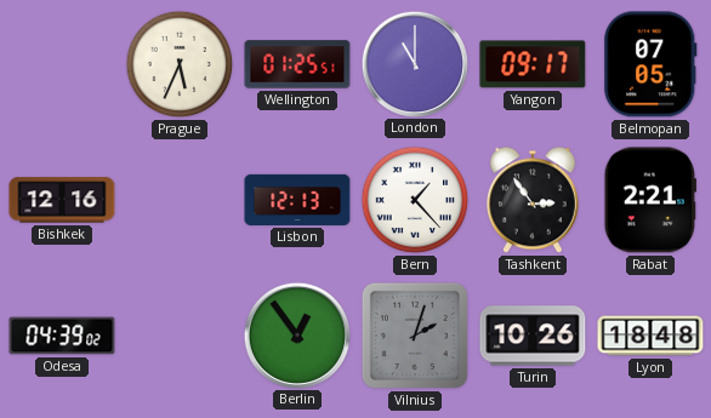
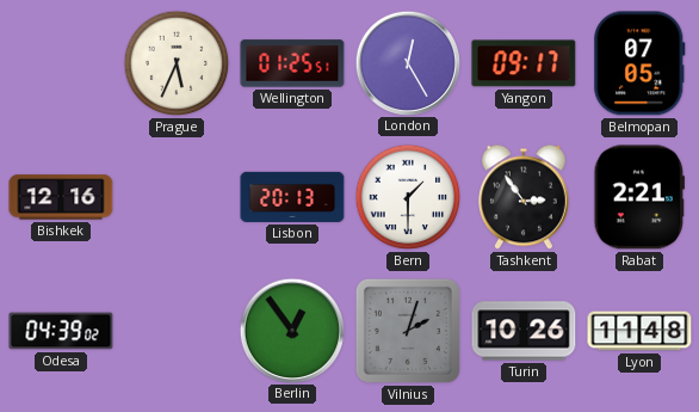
London: 11:00 -> 12:25
Lisbon: 12:13 -> 20:13
Bern: 1:23 -> 1:30
Lyon: 18:48 -> 11:48
